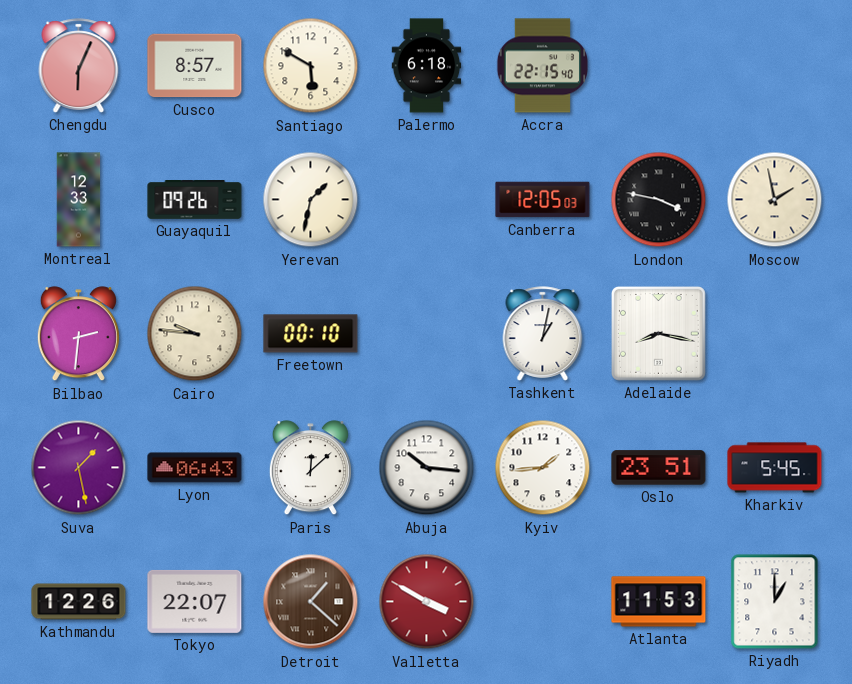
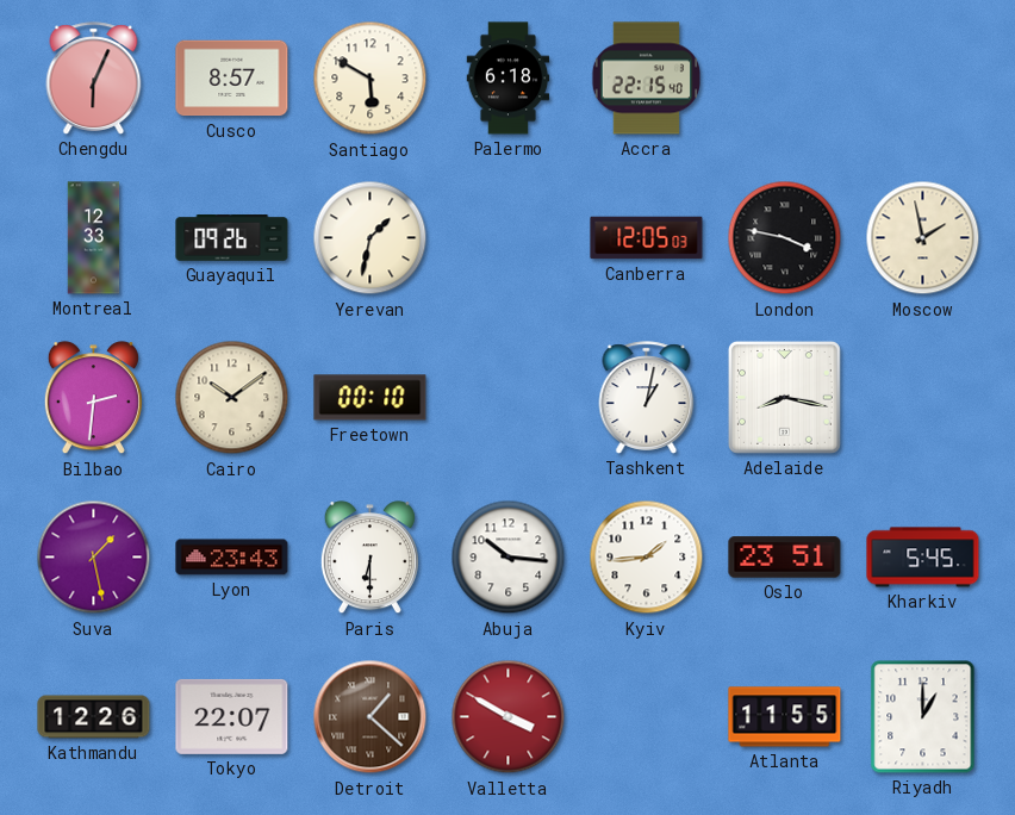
Cairo: 9:46 -> 10:09
Lyon: 06:43 -> 23:43
Paris: 12:08 -> 6:30
Atlanta: 11:53 -> 11:55
